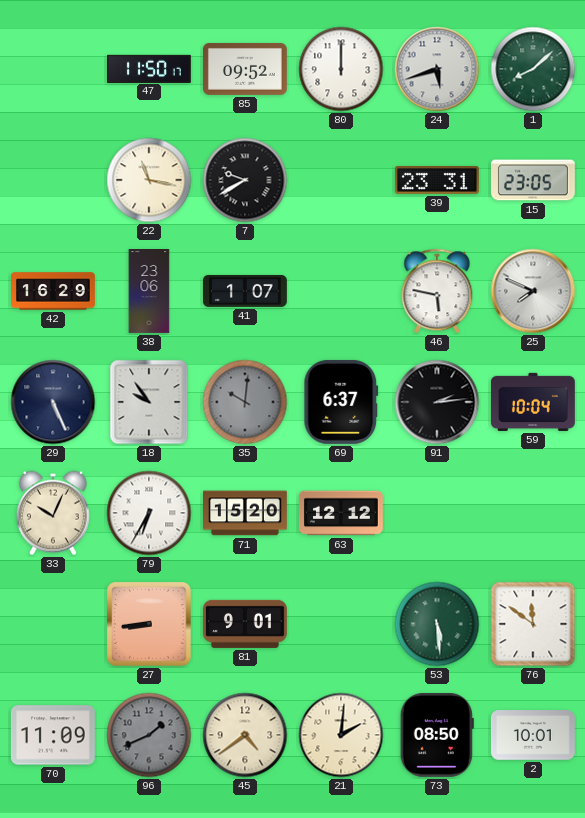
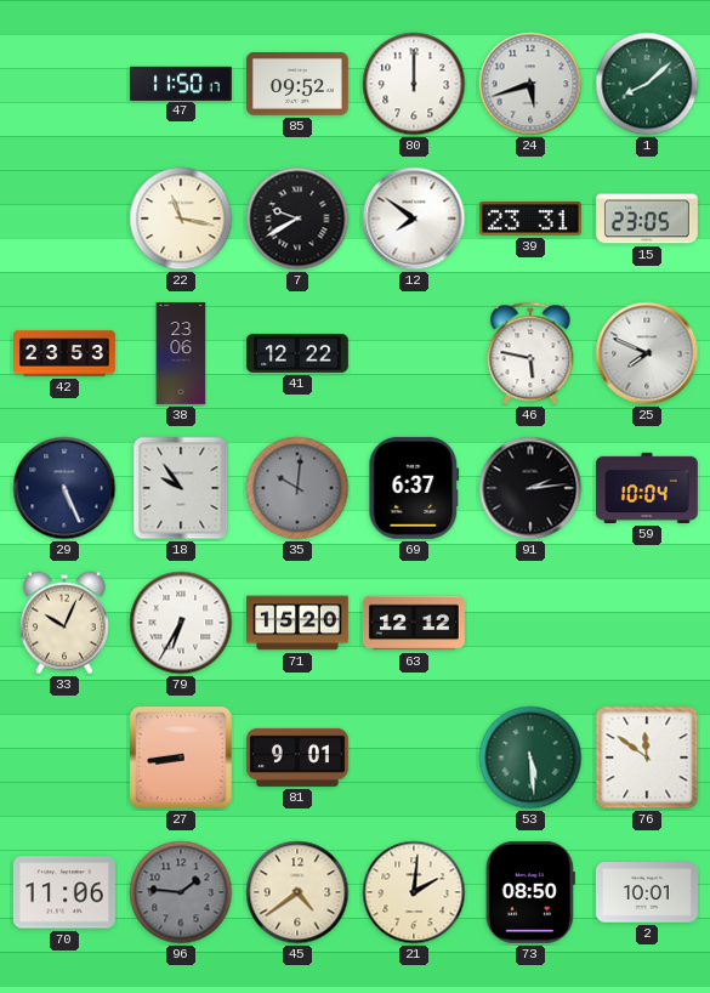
12: none -> 7:51
42: 16:29 -> 23:53
41: 1:07 -> 12:22
70: 11:09 -> 11:06
96: 1:41 -> 1:46
